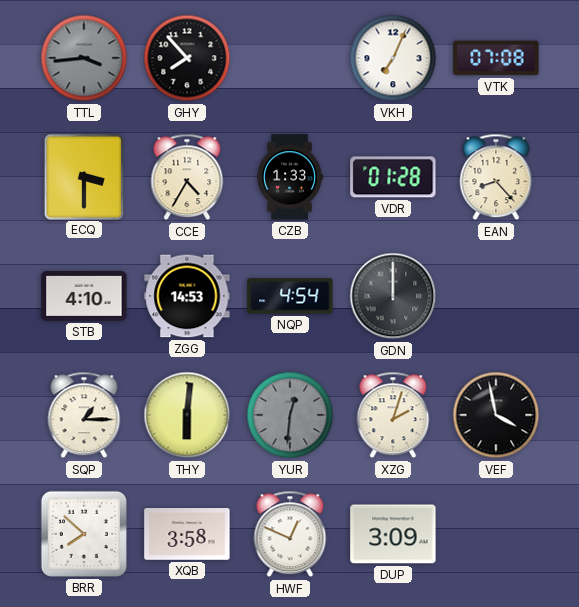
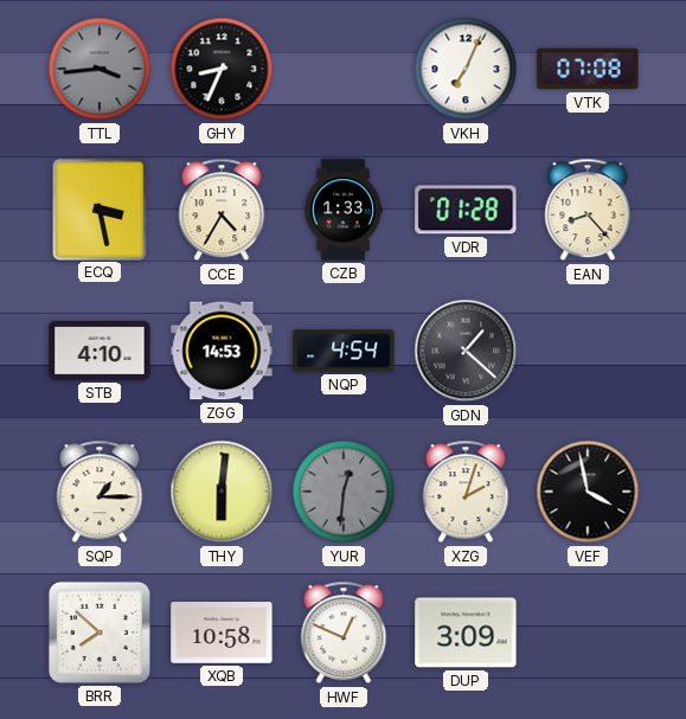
GHY: 7:53 -> 8:34
ECQ: 3:30 -> 3:28
GDN: 12:00 -> 1:22
XQB: 3:58 -> 10:58
